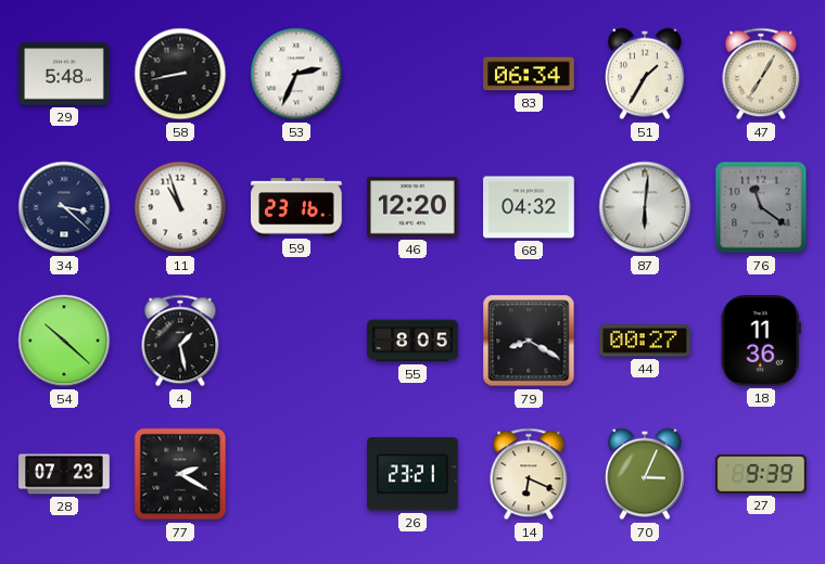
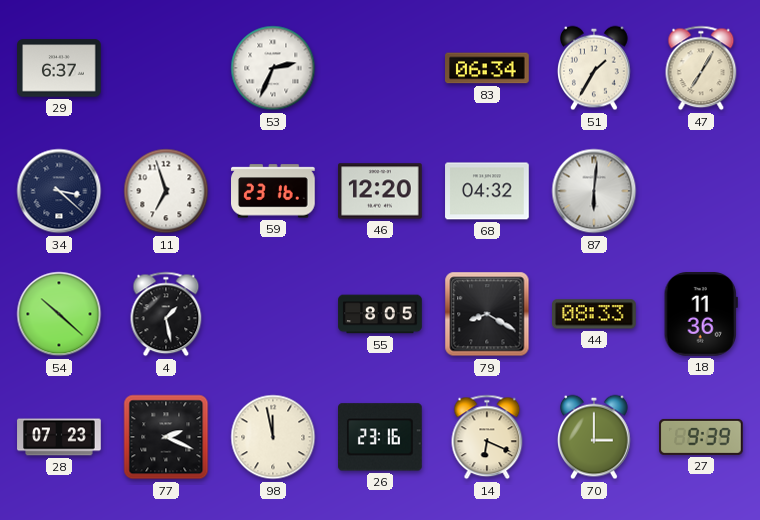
29: 5:48 -> 6:37
58: 8:43 -> none
11: 10:57 -> 6:57
76: 11:21 -> none
44: 00:27 -> 08:33
77: 2:20 -> 2:19
98: none -> 11:58
26: 23:21 -> 23:16
70: 3:04 -> 3:00
